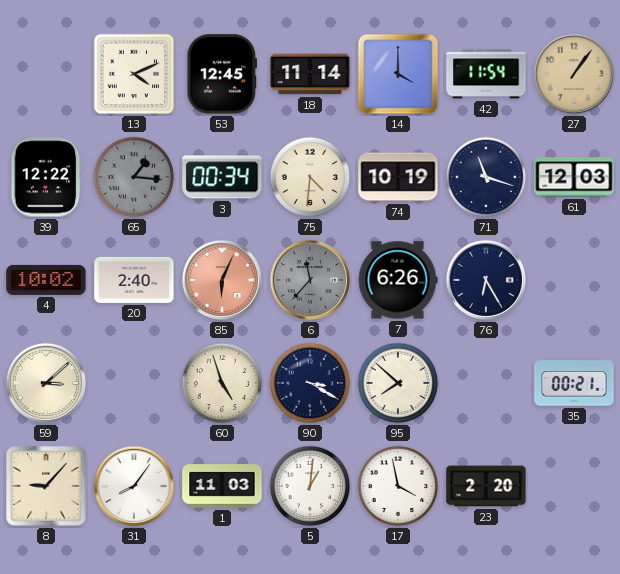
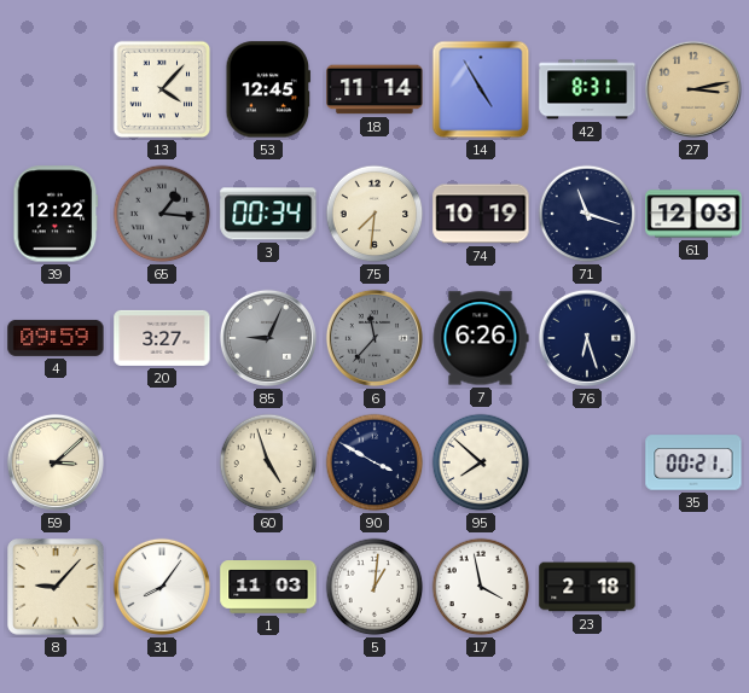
13: 4:11 -> 4:07
14: 4:00 -> 4:55
42: 11:54 -> 8:31
27: 1:06 -> 3:13
75: 4:31 -> 7:31
4: 10:02 -> 09:59
20: 2:40 -> 3:27
85: 6:04 -> 9:04
85 dial: salmon -> grey
76: 6:25 -> 6:27
90: 3:20 -> 3:50
23: 2:20 -> 2:18
